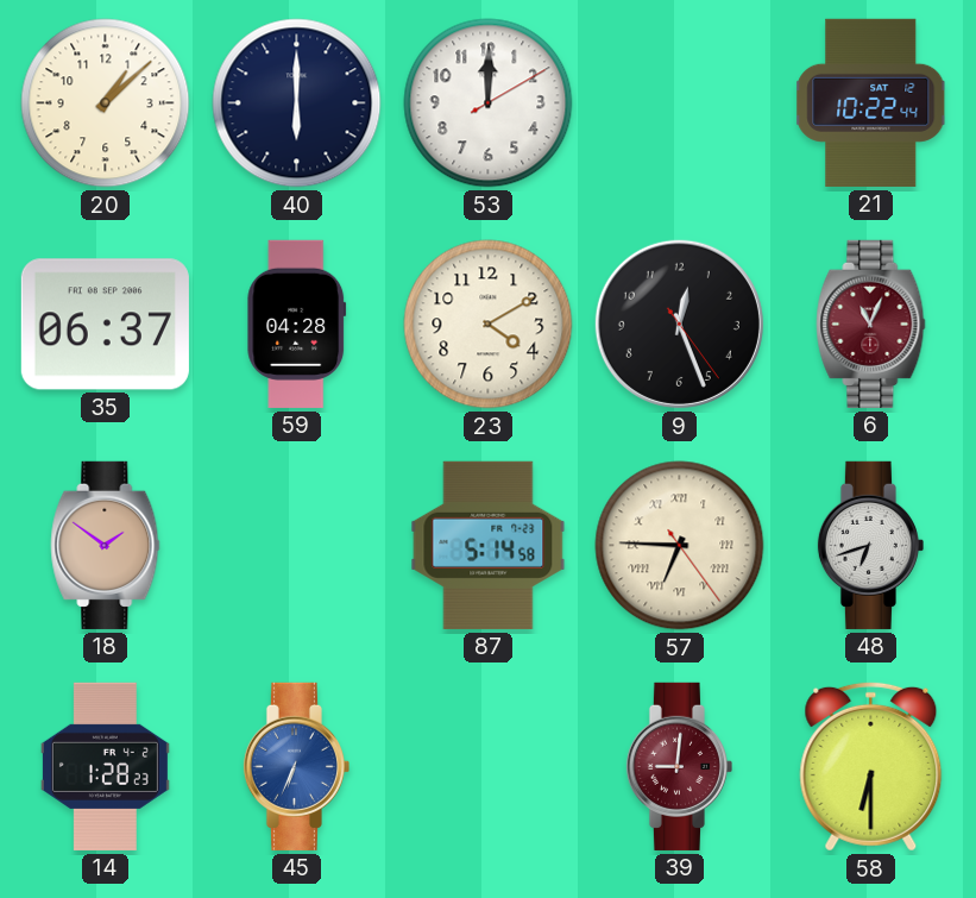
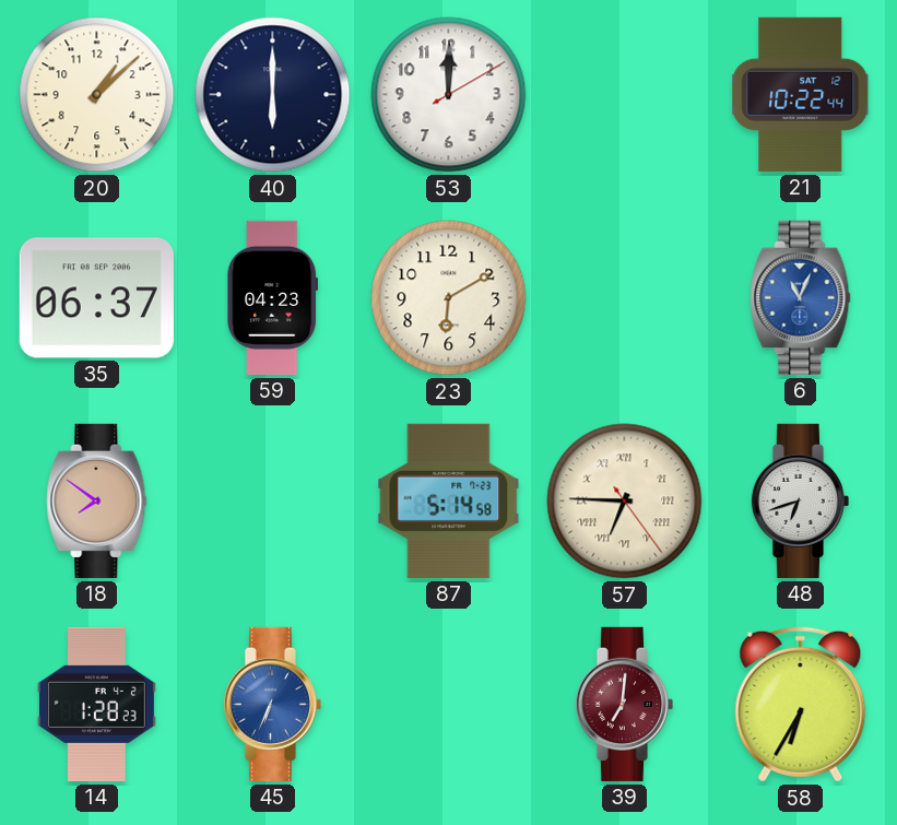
59: 04:28 -> 04:23
23: 4:10 -> 6:10
9: 12:26 -> none
6 dial: burgundy -> blue
18: 1:51 -> 7:51
39: 9:01 -> 7:01
58: 6:30 -> 6:35
